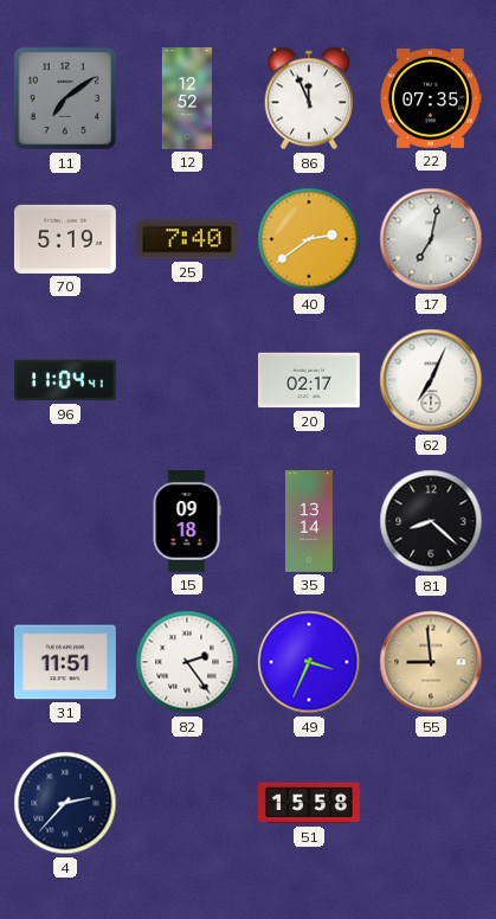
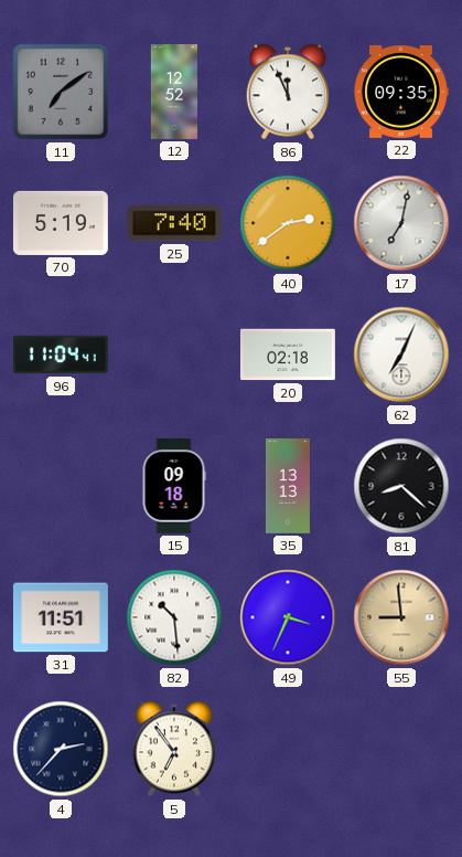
22: 07:35 -> 09:35
20: 02:17 -> 02:18
35: 13:14 -> 13:13
82: 2:24 -> 10:29
5: none -> 6:54
51: 15:58 -> none
